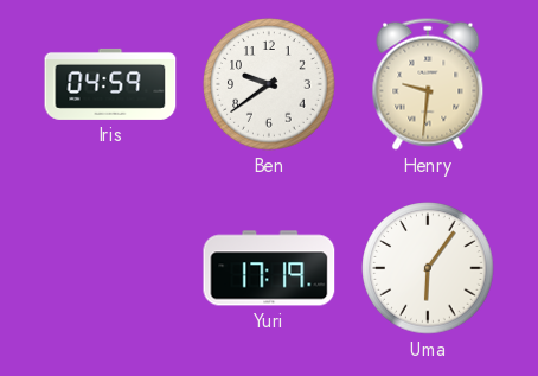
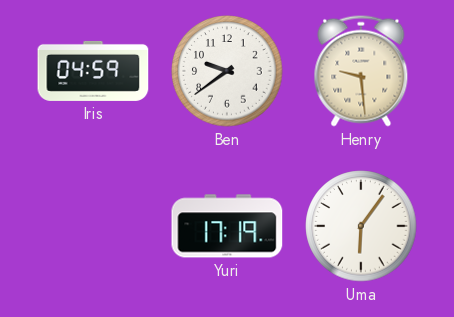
Henry: 9:31 -> 9:29
